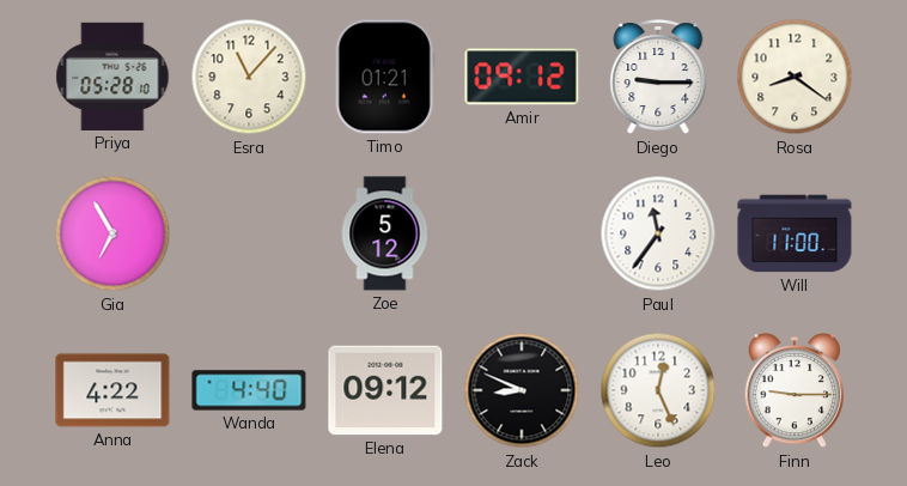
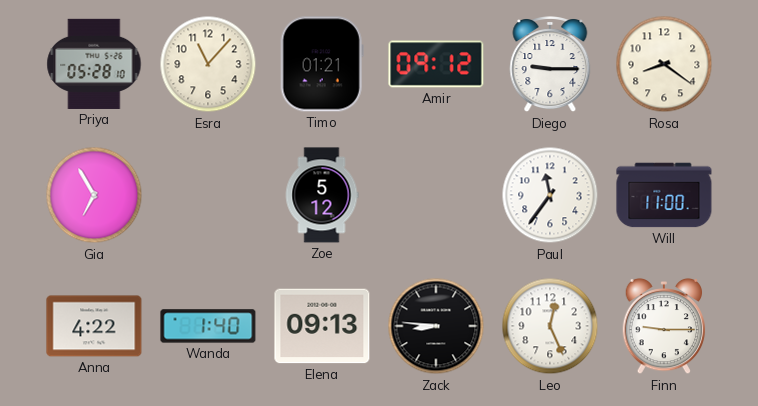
Wanda: 4:40 -> 1:40
Elena: 09:12 -> 09:13
Zack: 8:49 -> 8:46
